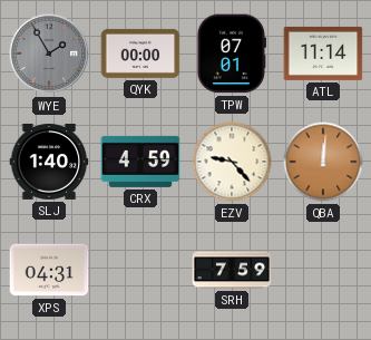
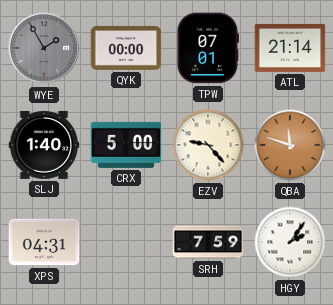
ATL: 11:14 -> 21:14
CRX: 4:59 -> 5:00
QBA: 12:01 -> 11:48
HGY: none -> 2:06
